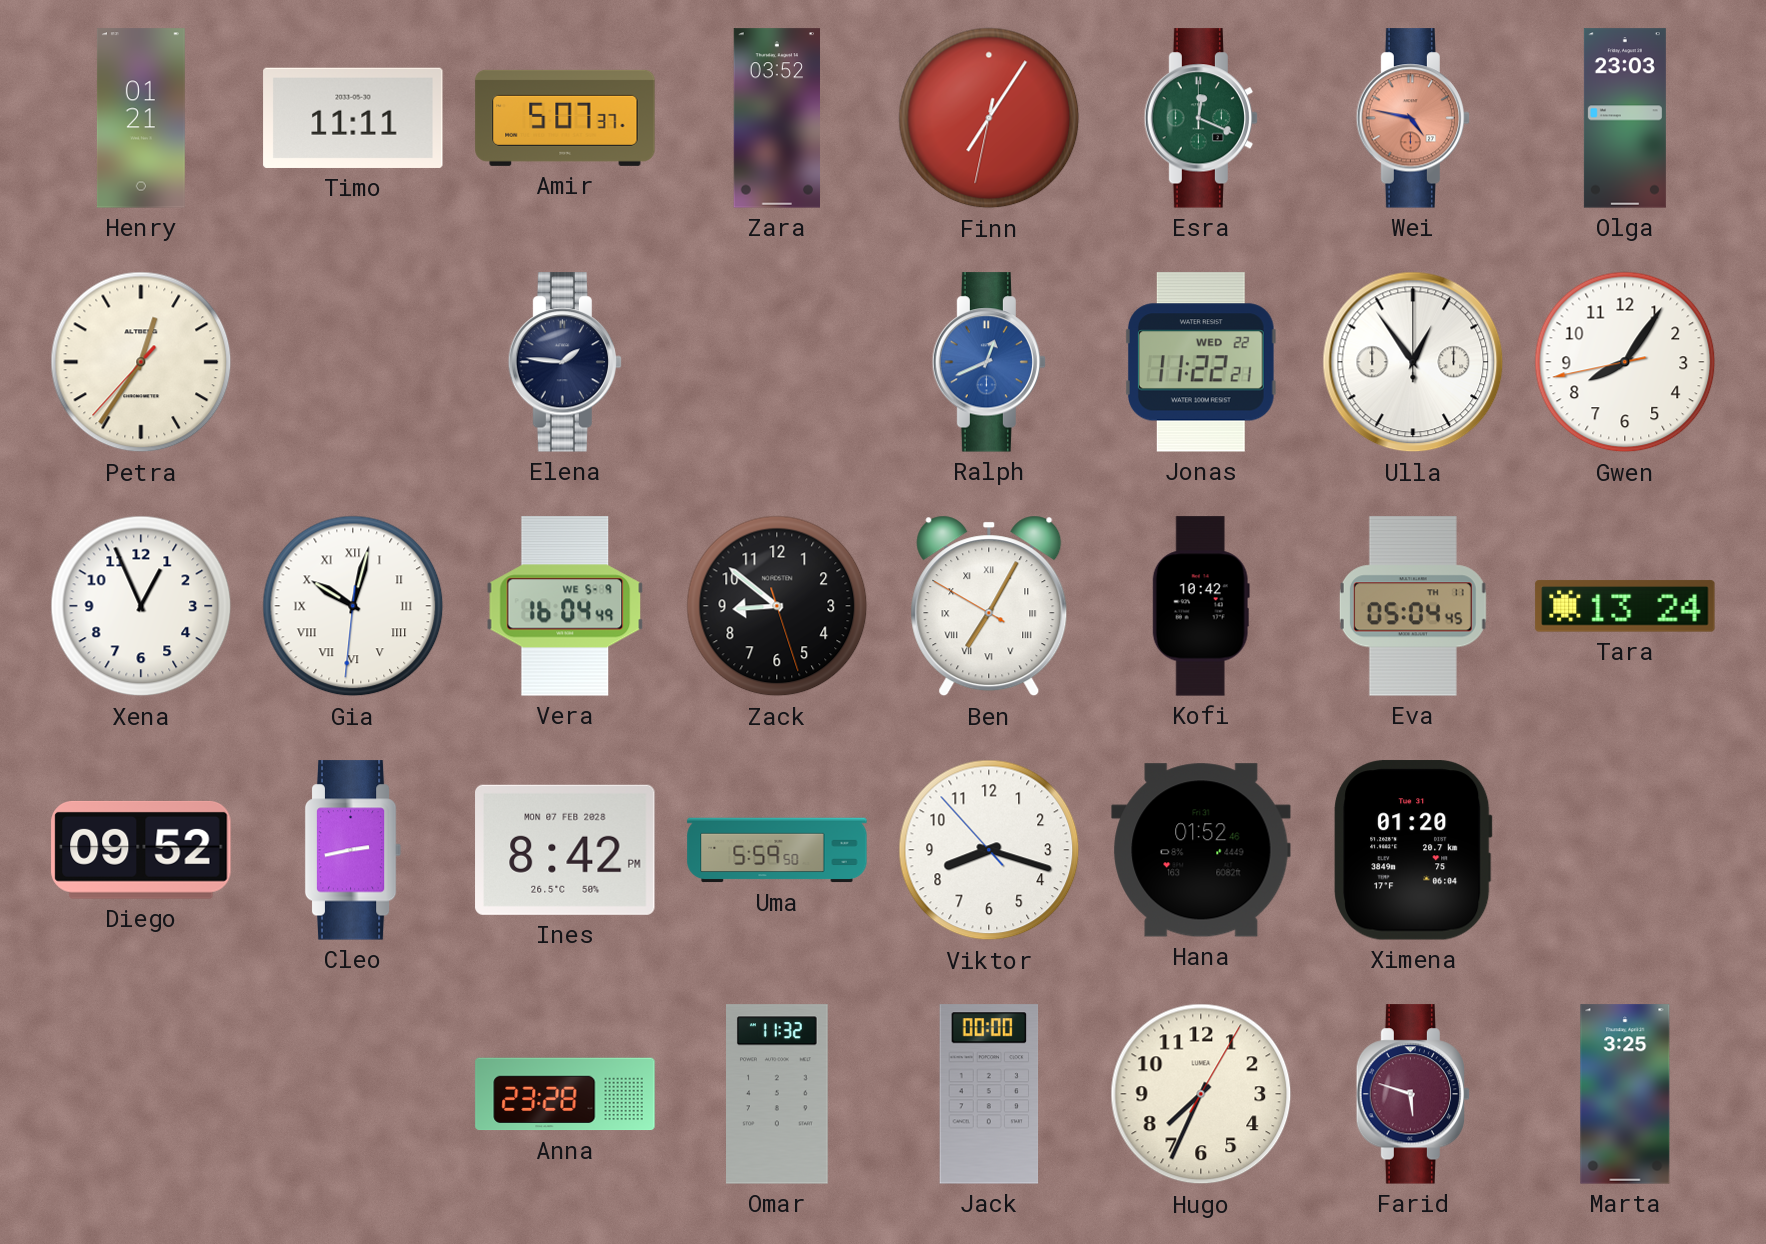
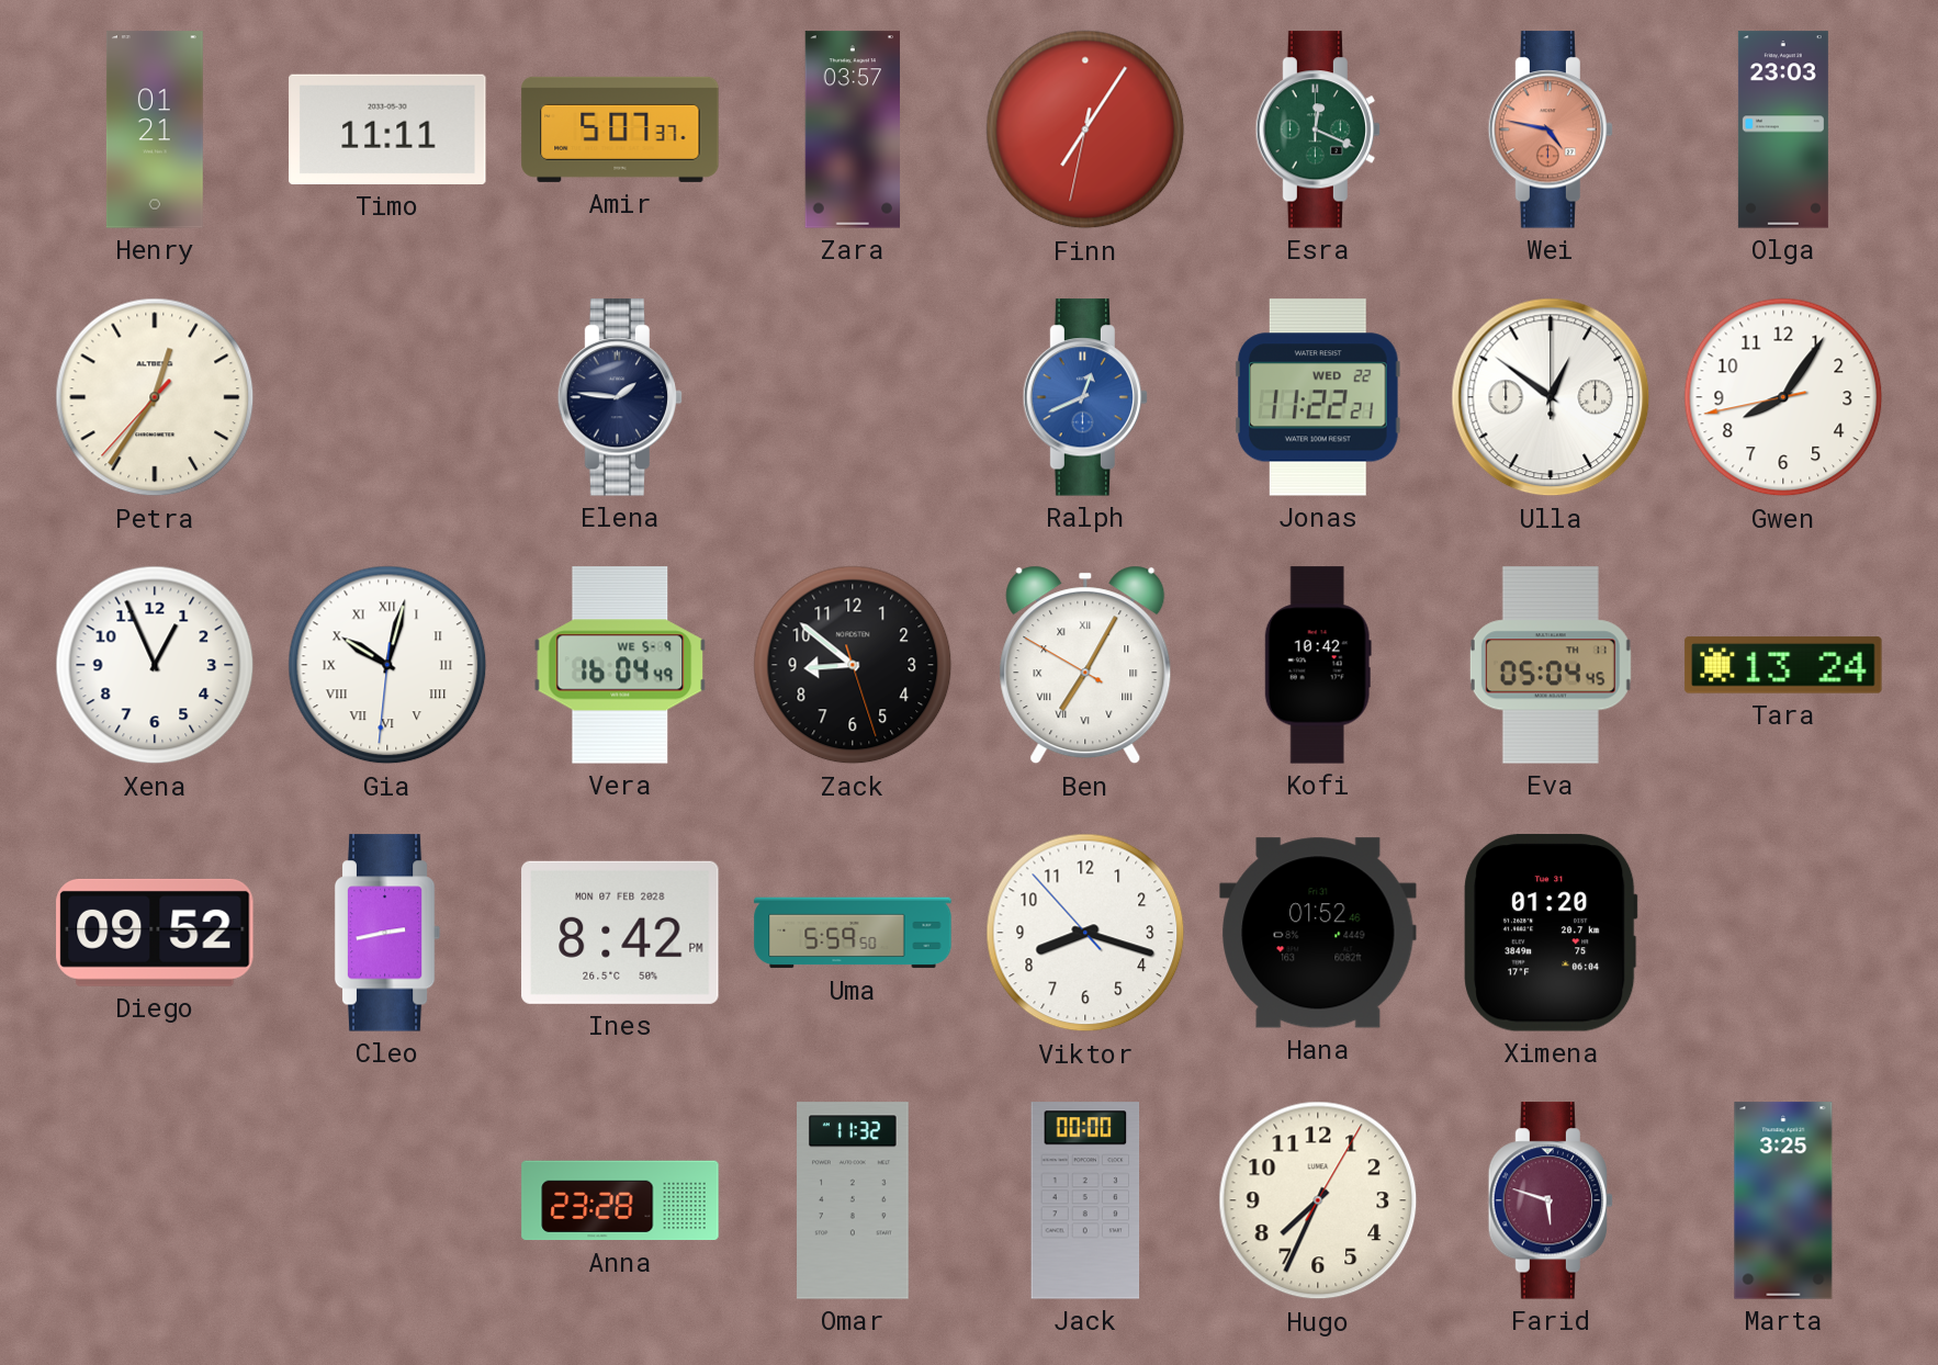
Zara: 03:52 -> 03:57
Ulla: 12:54 -> 12:51
